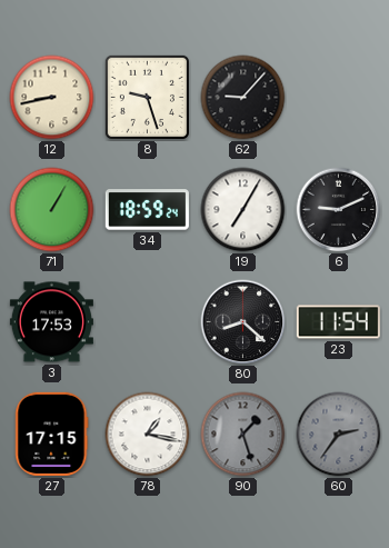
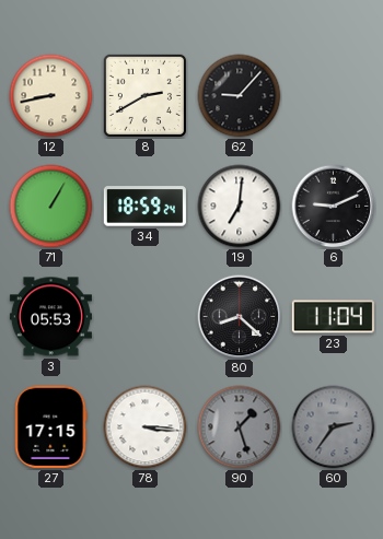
8: 9:27 -> 2:40
19: 7:05 -> 7:01
3: 17:53 -> 05:53
23: 11:54 -> 11:04
78: 1:17 -> 3:16
